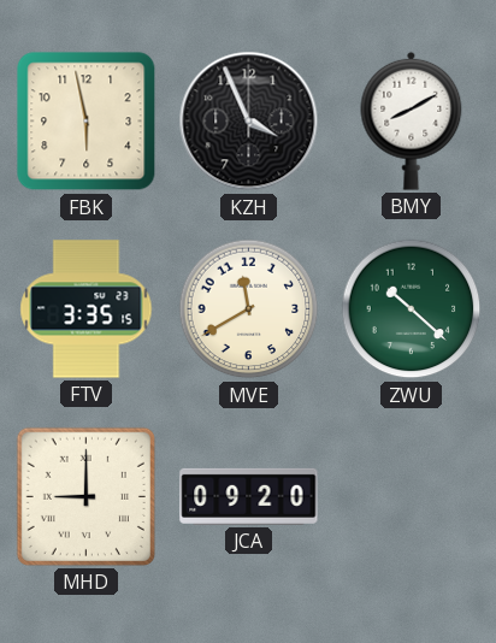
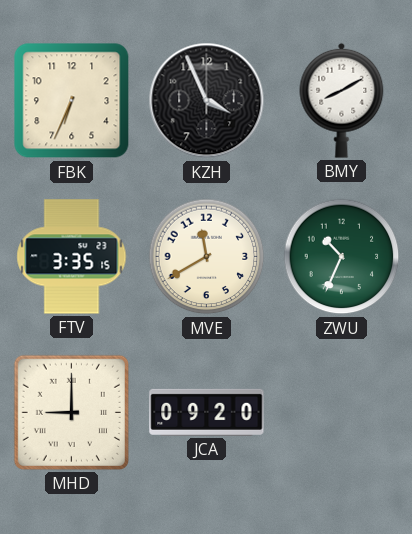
FBK: 5:58 -> 6:34
ZWU: 10:22 -> 10:34
